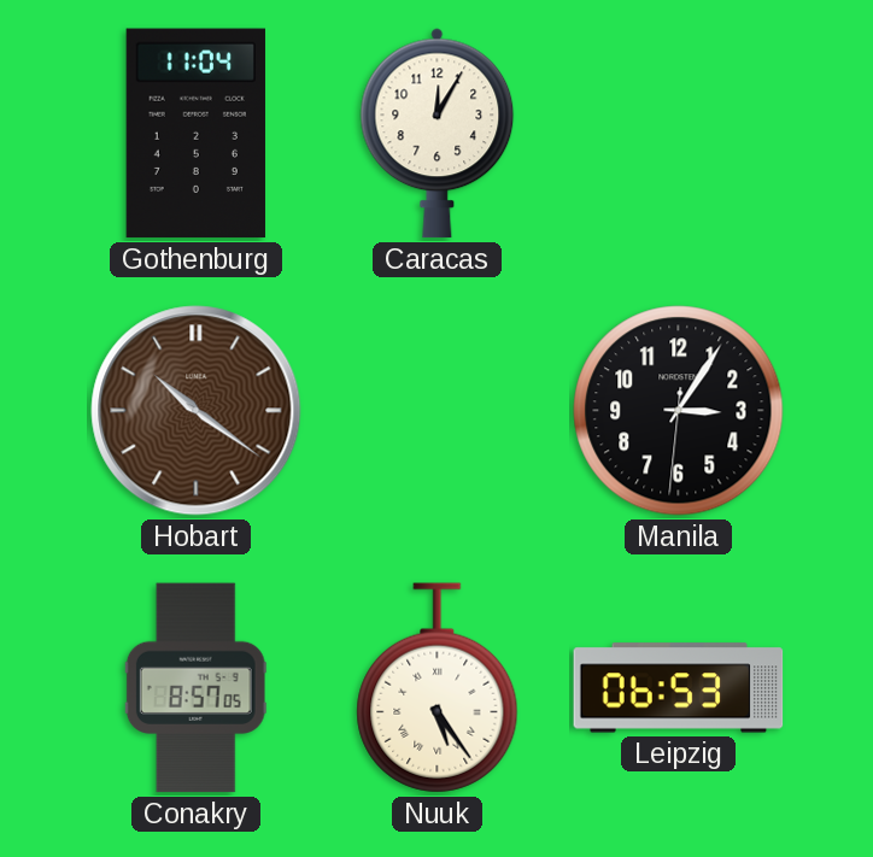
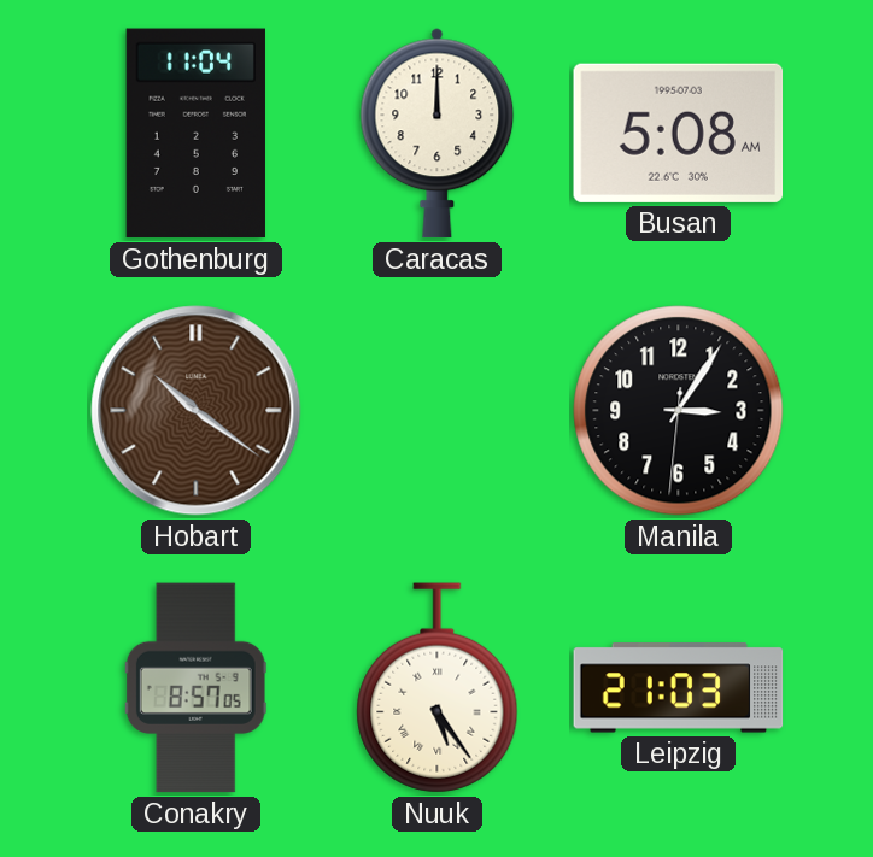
Caracas: 12:05 -> 12:00
Busan: none -> 5:08
Leipzig: 06:53 -> 21:03
